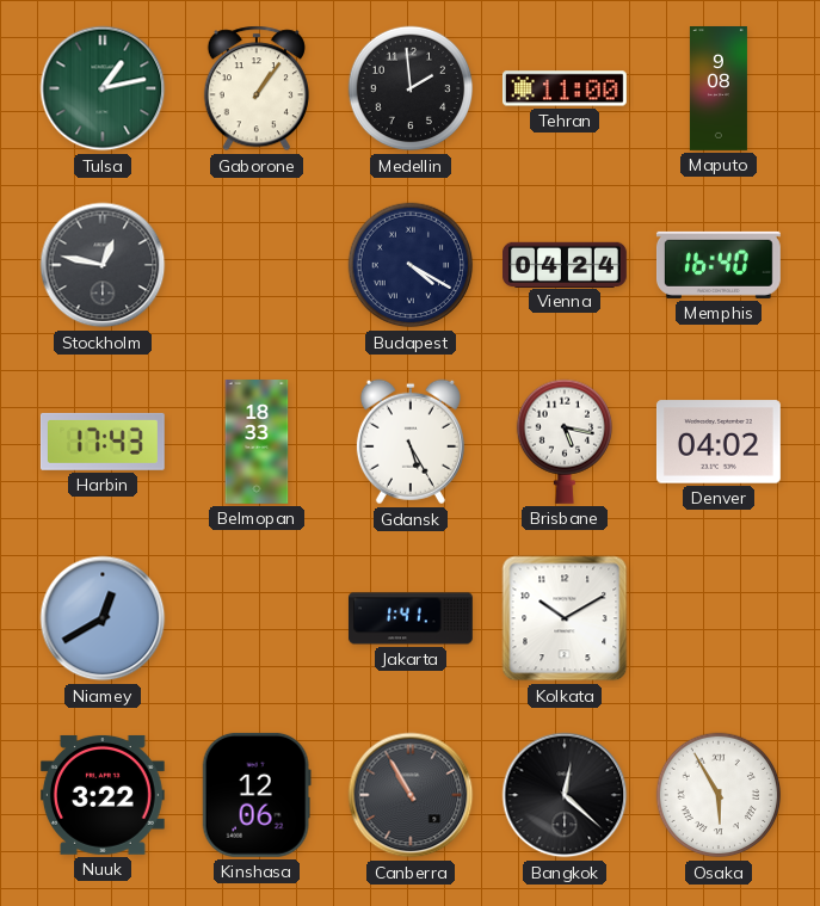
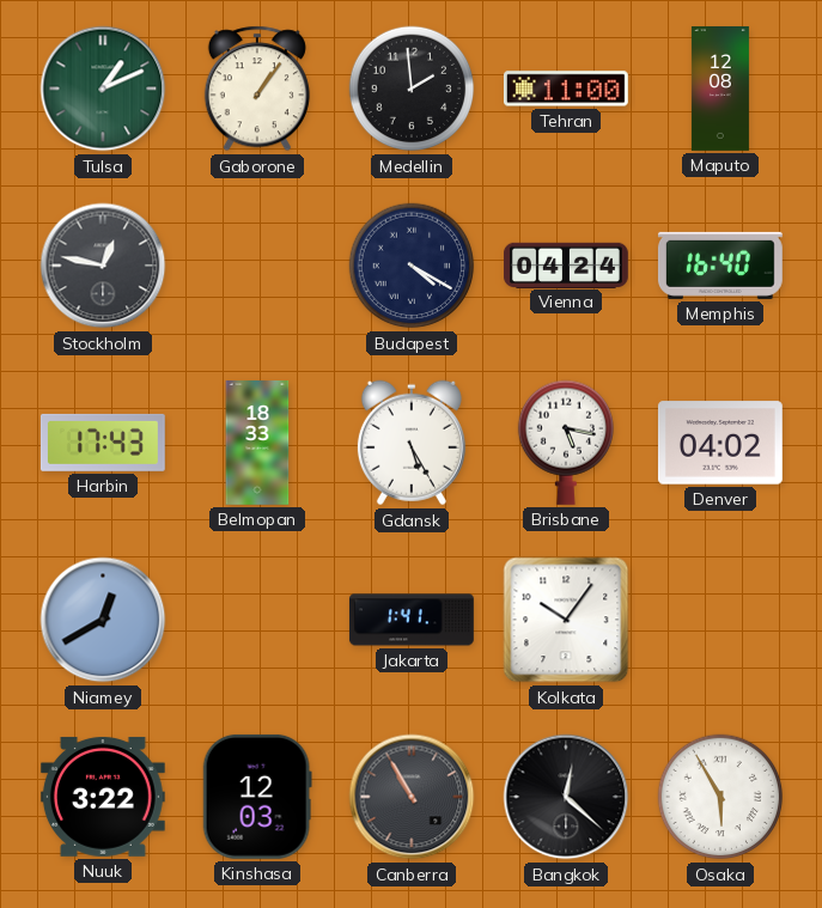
Tulsa: 1:13 -> 1:11
Maputo: 9:08 -> 12:08
Kolkata: 10:10 -> 10:06
Kinshasa: 12:06 -> 12:03
